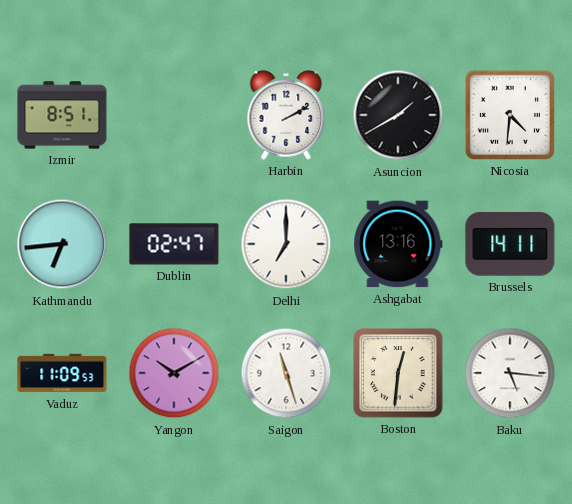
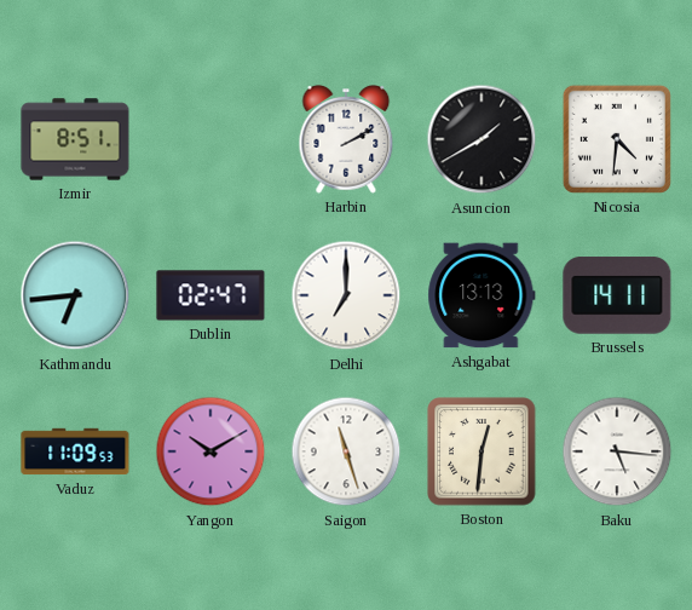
Ashgabat: 13:16 -> 13:13
